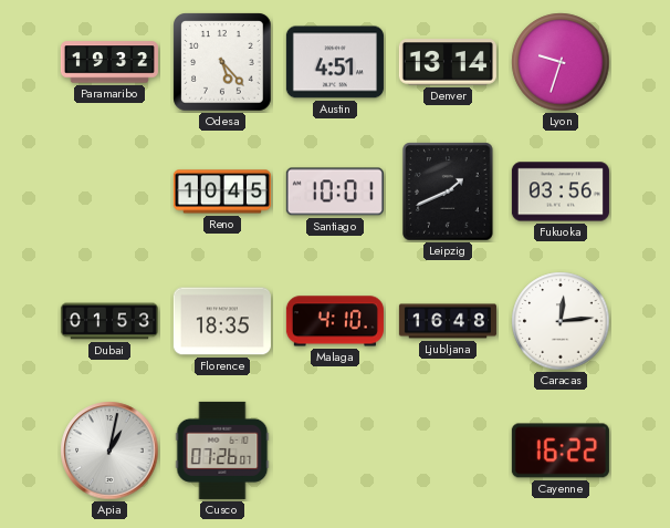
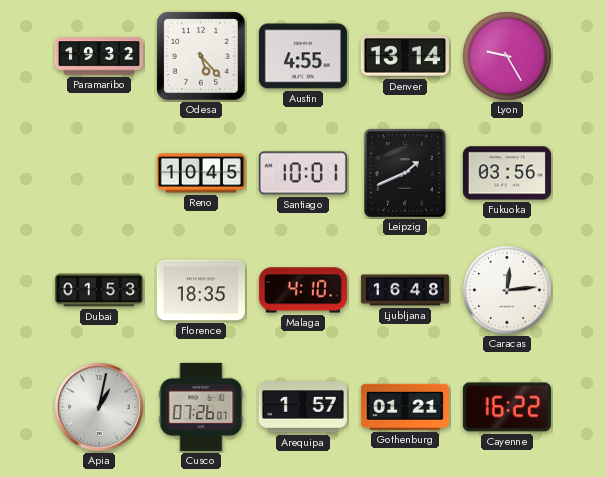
Austin: 4:51 -> 4:55
Lyon: 9:33 -> 9:25
Arequipa: none -> 1:57
Gothenburg: none -> 01:21
